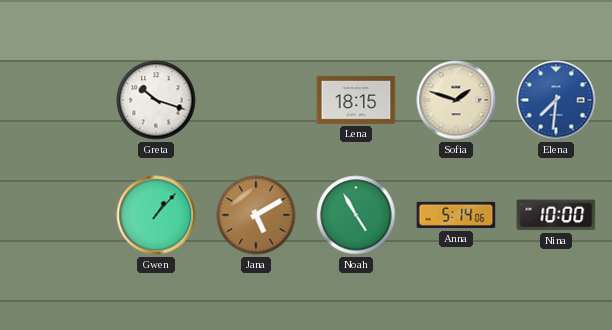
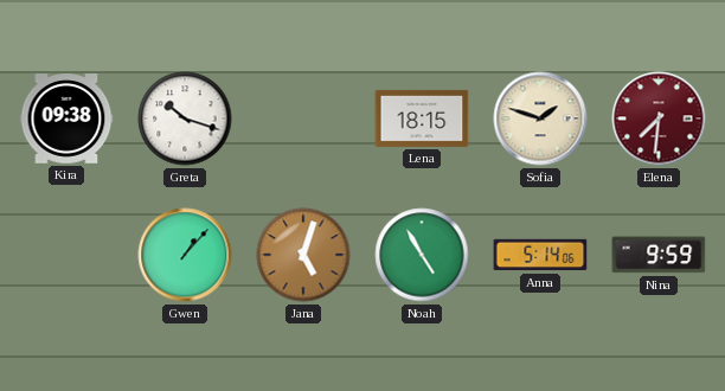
Kira: none -> 09:38
Elena dial: blue -> burgundy
Jana: 5:10 -> 5:03
Nina: 10:00 -> 9:59
